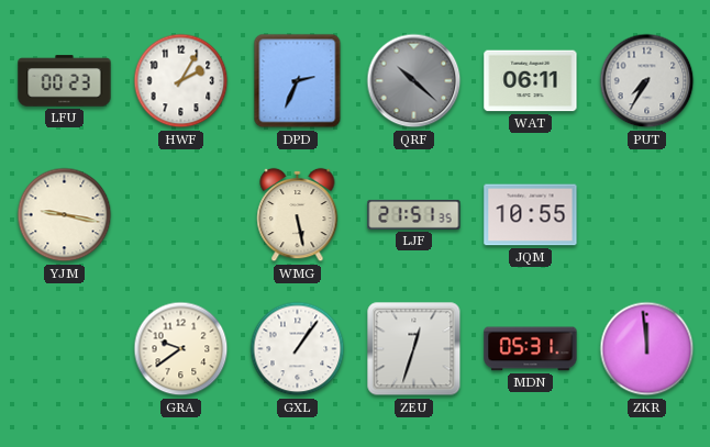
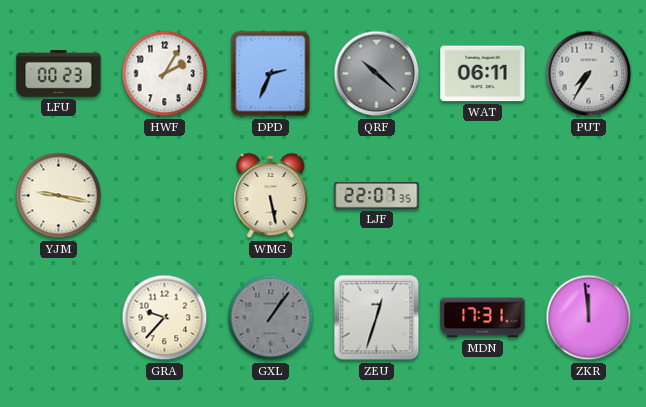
LJF: 21:51 -> 22:07
JQM: 10:55 -> none
GRA: 9:39 -> 9:37
GXL dial: white -> grey
MDN: 05:31 -> 17:31
